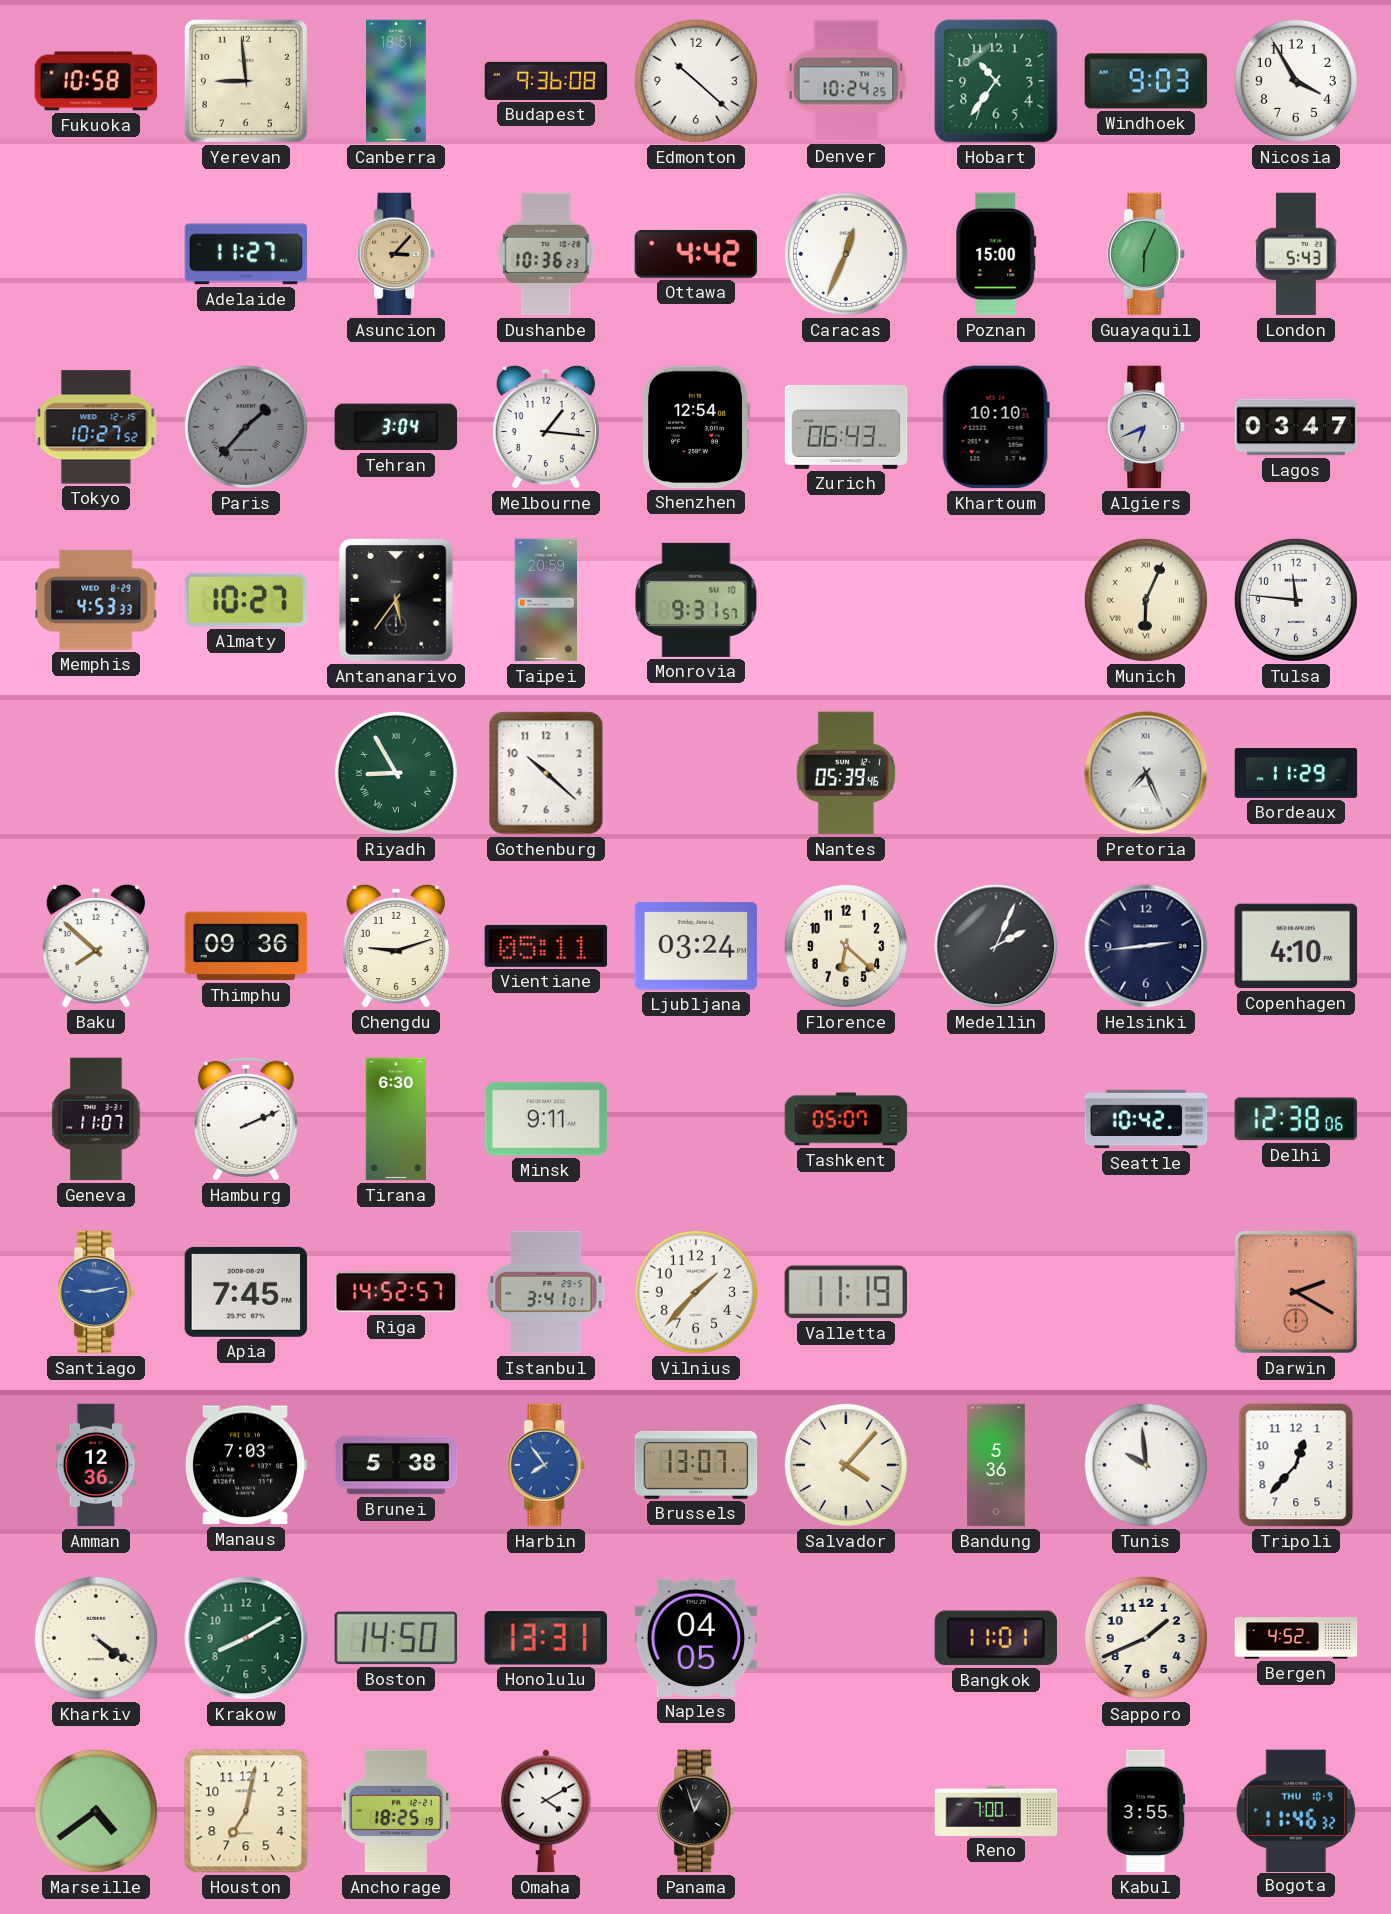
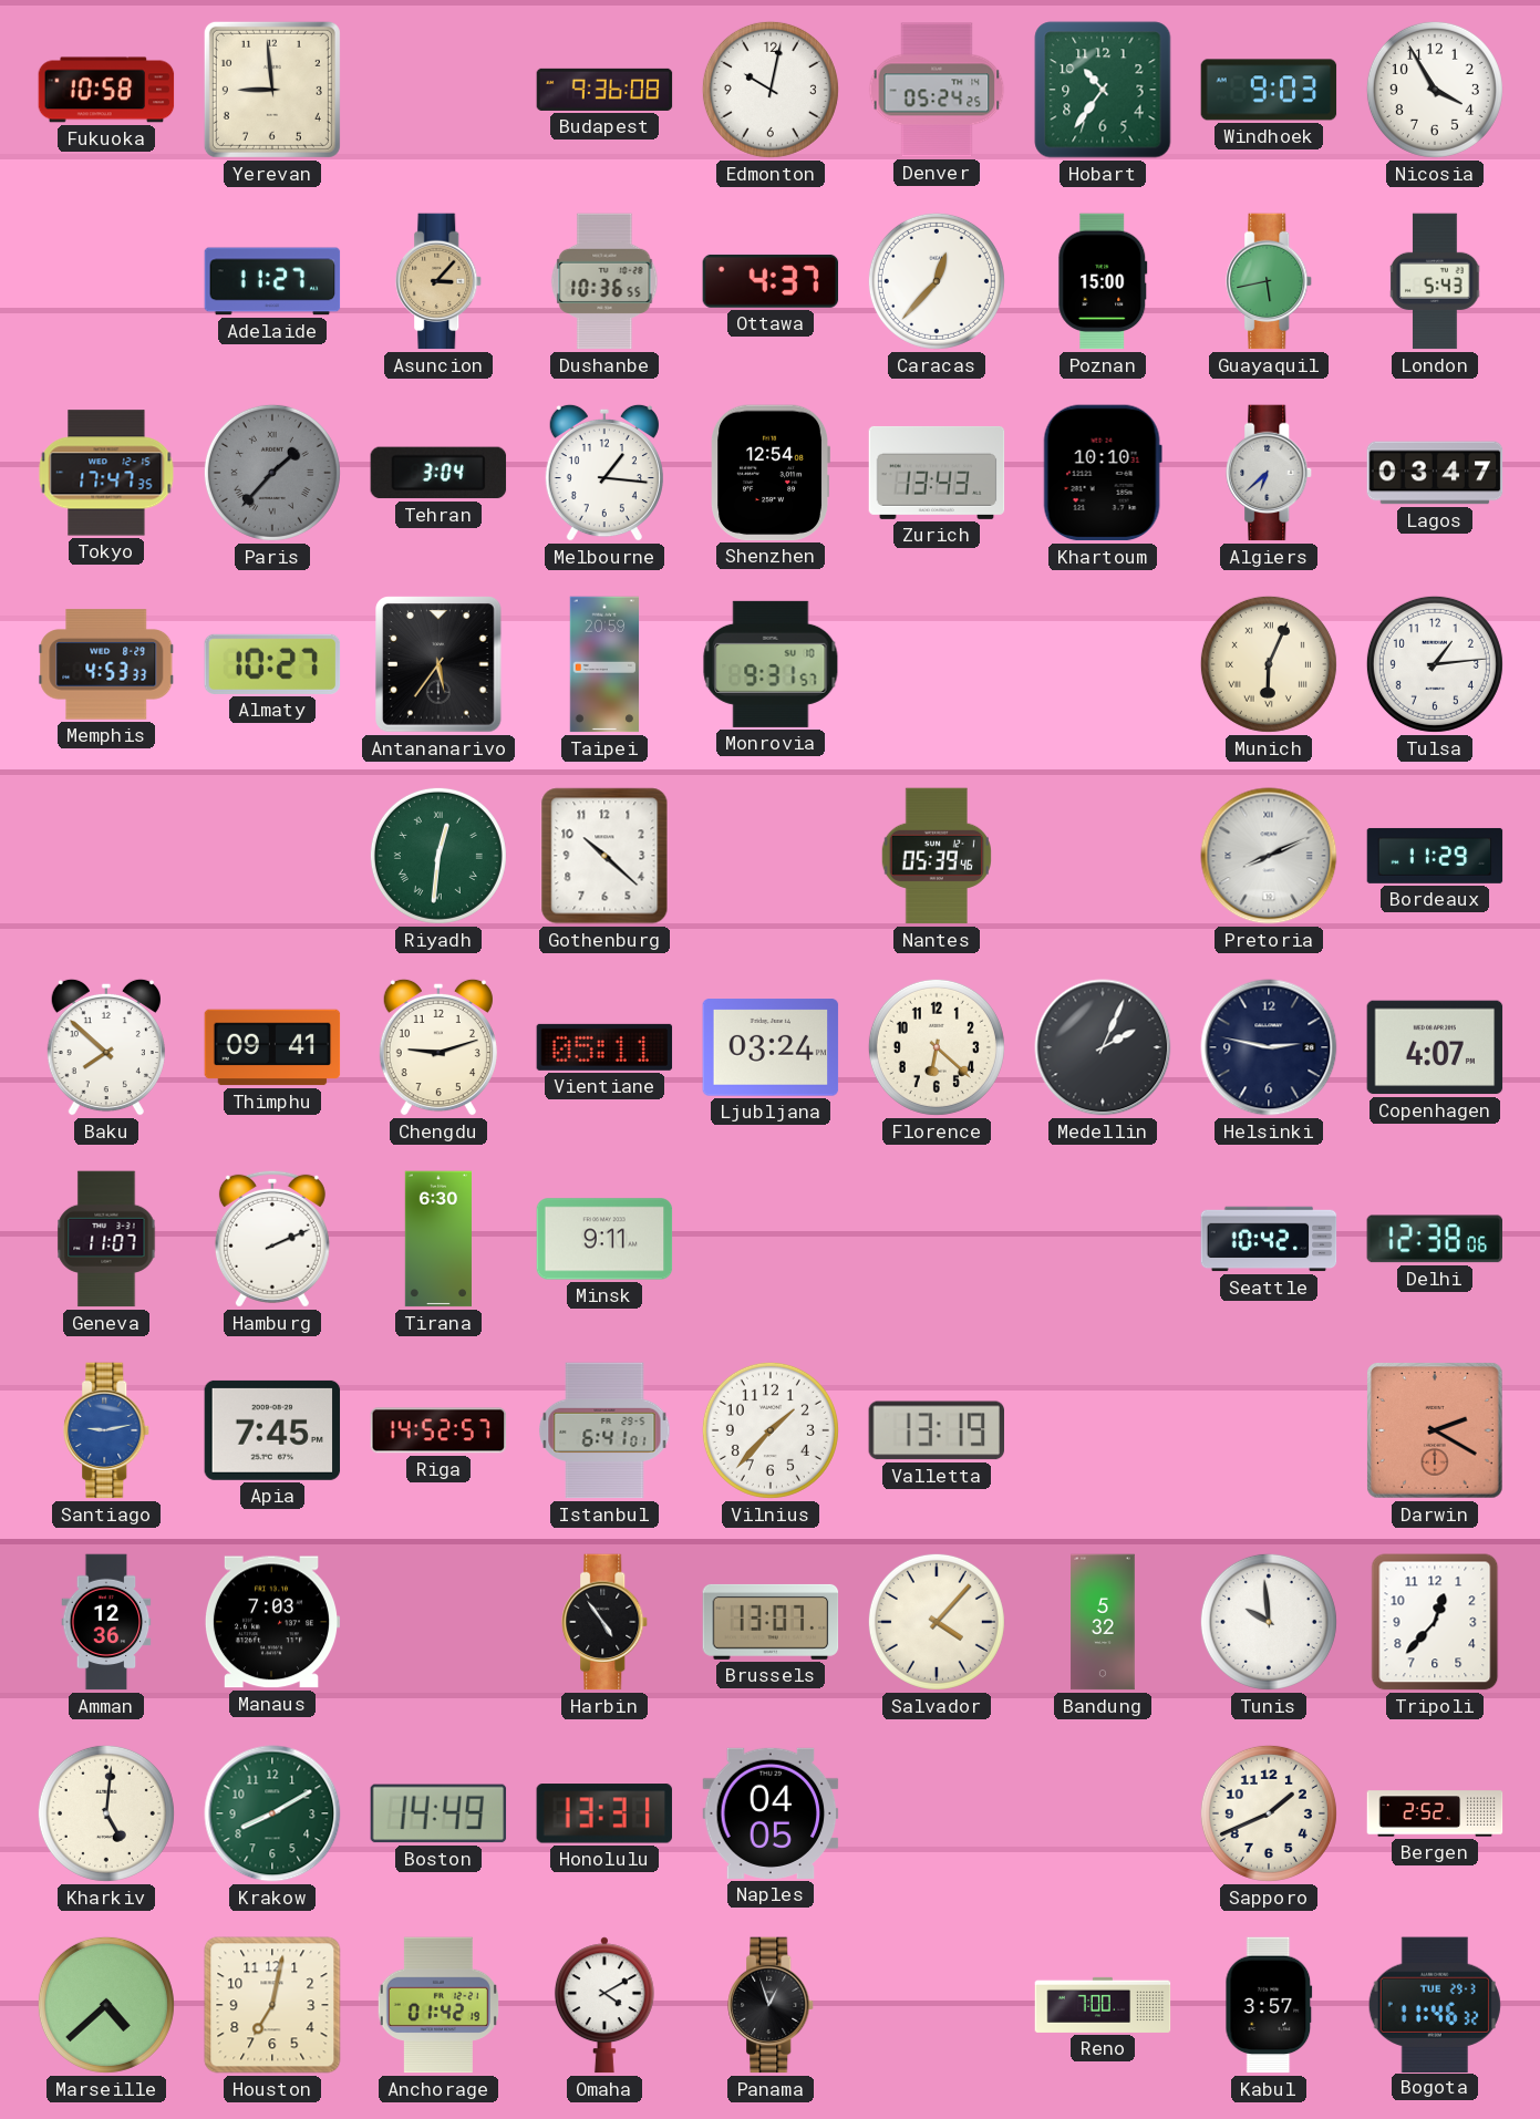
Canberra: 18:51 -> none
Edmonton: 10:22 -> 10:02
Denver: 10:24 -> 05:24
Dushanbe: 10:36:23 -> 10:36:55
Ottawa: 4:42 -> 4:37
Caracas: 12:34 -> 12:37
Guayaquil: 6:04 -> 5:43
Tokyo: 10:27 -> 17:47
Zurich: 06:43 -> 13:43
Algiers: 6:41 -> 6:38
Tulsa: 11:46 -> 1:14
Riyadh: 8:55 -> 12:31
Pretoria: 7:26 -> 8:11
Thimphu: 09:36 -> 09:41
Helsinki: 2:44 -> 2:47
Copenhagen: 4:10 -> 4:07
Tashkent: 05:07 -> none
Istanbul: 3:41 -> 6:41
Valletta: 11:19 -> 13:19
Brunei: 5:38 -> none
Harbin: 7:54 -> 4:54
Harbin dial: blue -> black
Bandung: 5:36 -> 5:32
Kharkiv: 4:21 -> 5:01
Boston: 14:50 -> 14:49
Bangkok: 11:01 -> none
Bergen: 4:52 -> 2:52
Marseille: 4:39 -> 4:38
Anchorage: 18:25 -> 01:42
Kabul: 3:55 -> 3:57
Bogota date: THU 10-9 -> TUE 29-3
